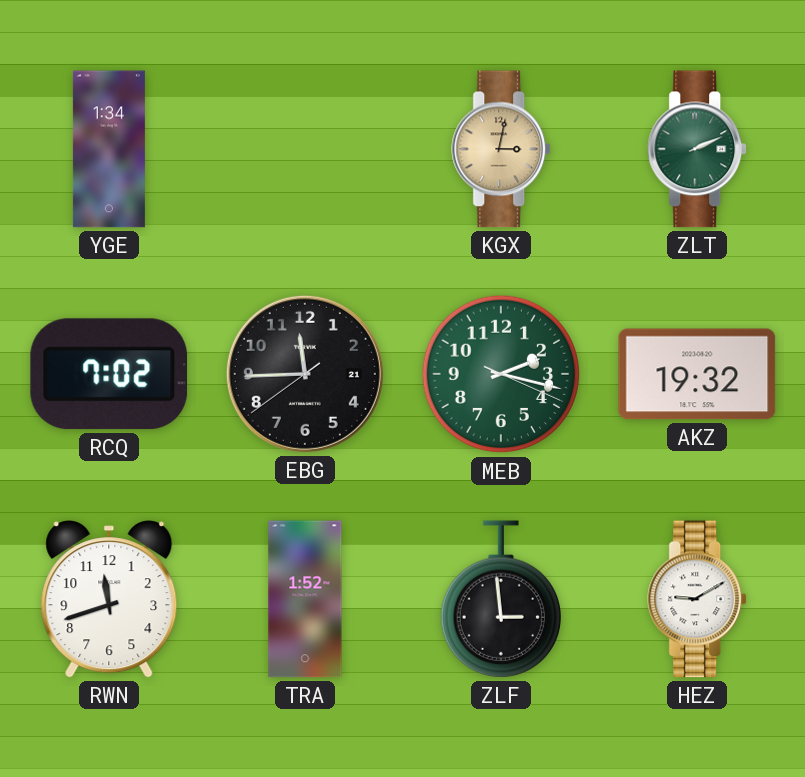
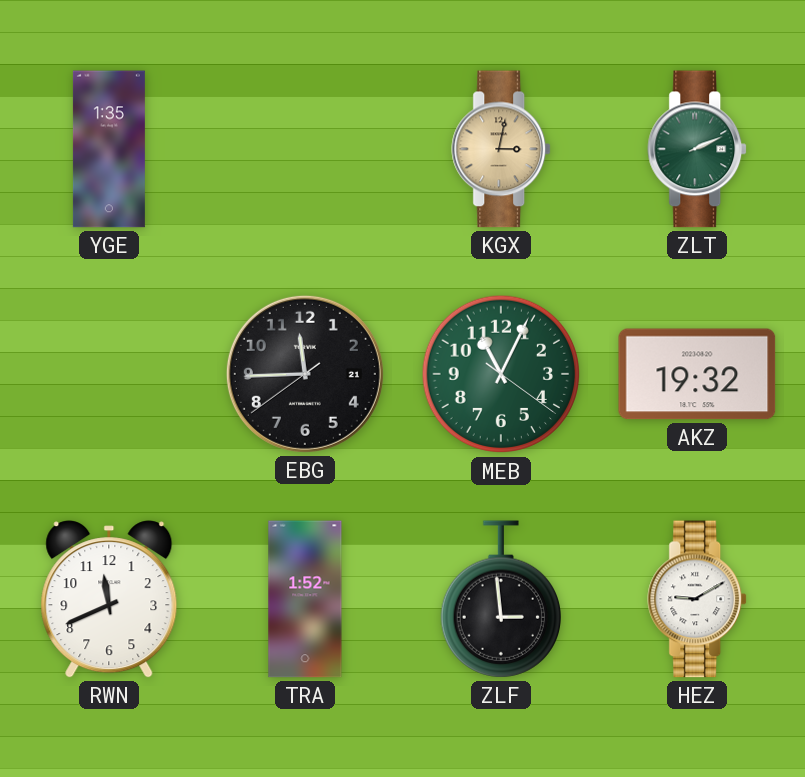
YGE: 1:34 -> 1:35
RCQ: 7:02 -> none
MEB: 2:17 -> 11:04
RWN: 11:42 -> 11:41
